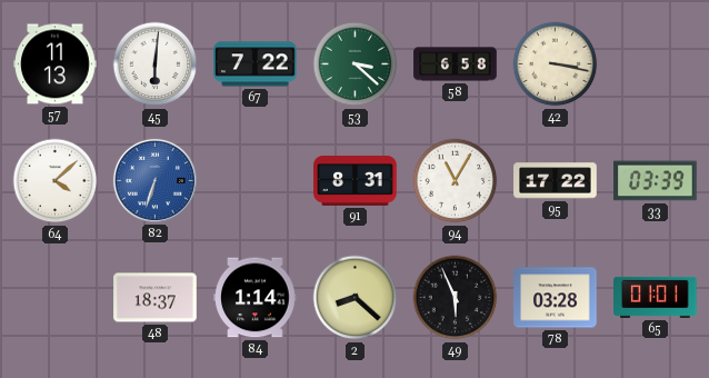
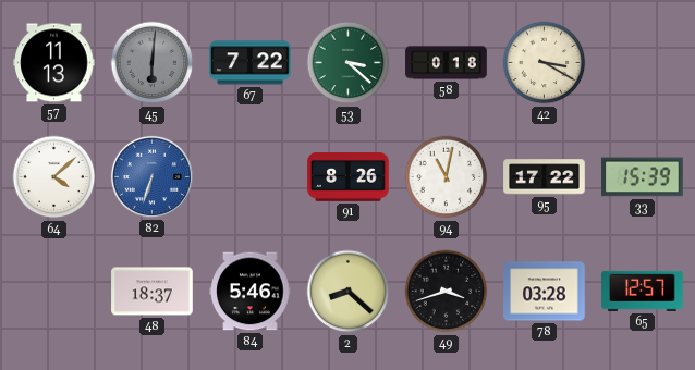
45 dial: white -> grey
58: 6:58 -> 0:18
42: 3:17 -> 3:20
91: 8:31 -> 8:26
94: 11:05 -> 11:02
33: 03:39 -> 15:39
84: 1:14 -> 5:46
49: 5:56 -> 3:42
65: 01:01 -> 12:57
